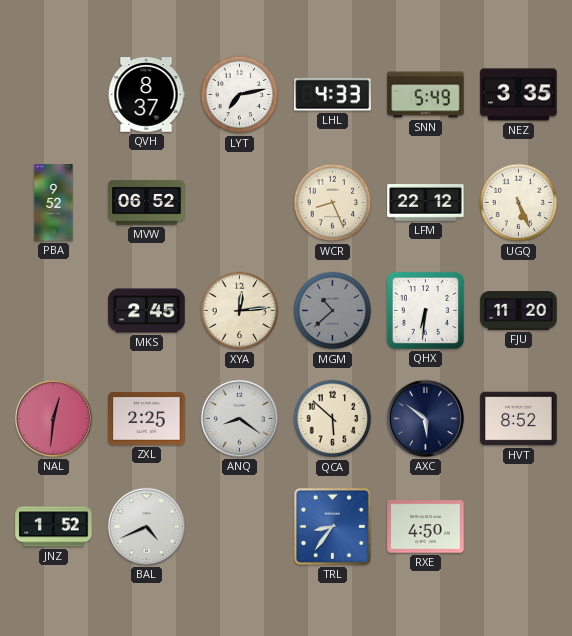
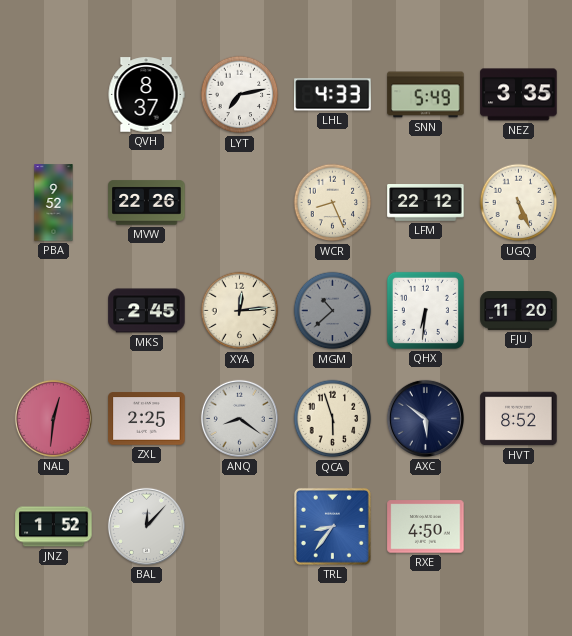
MVW: 06:52 -> 22:26
QCA: 5:52 -> 5:57
BAL: 4:41 -> 12:07
